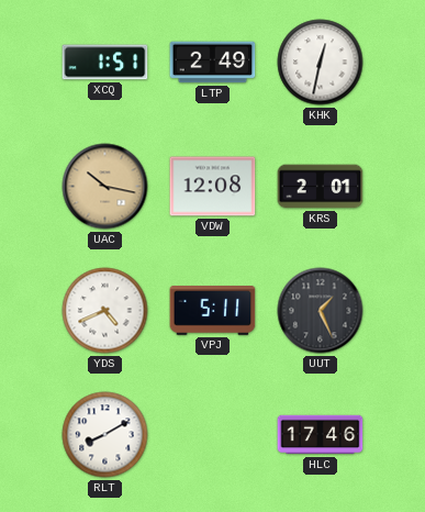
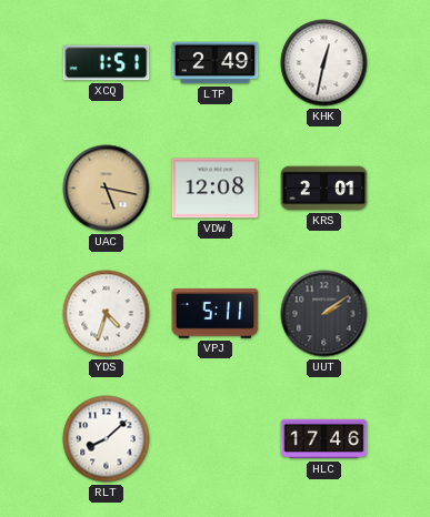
UAC: 10:17 -> 5:17
YDS: 4:41 -> 4:33
UUT: 1:26 -> 2:09
RLT: 8:10 -> 8:08
